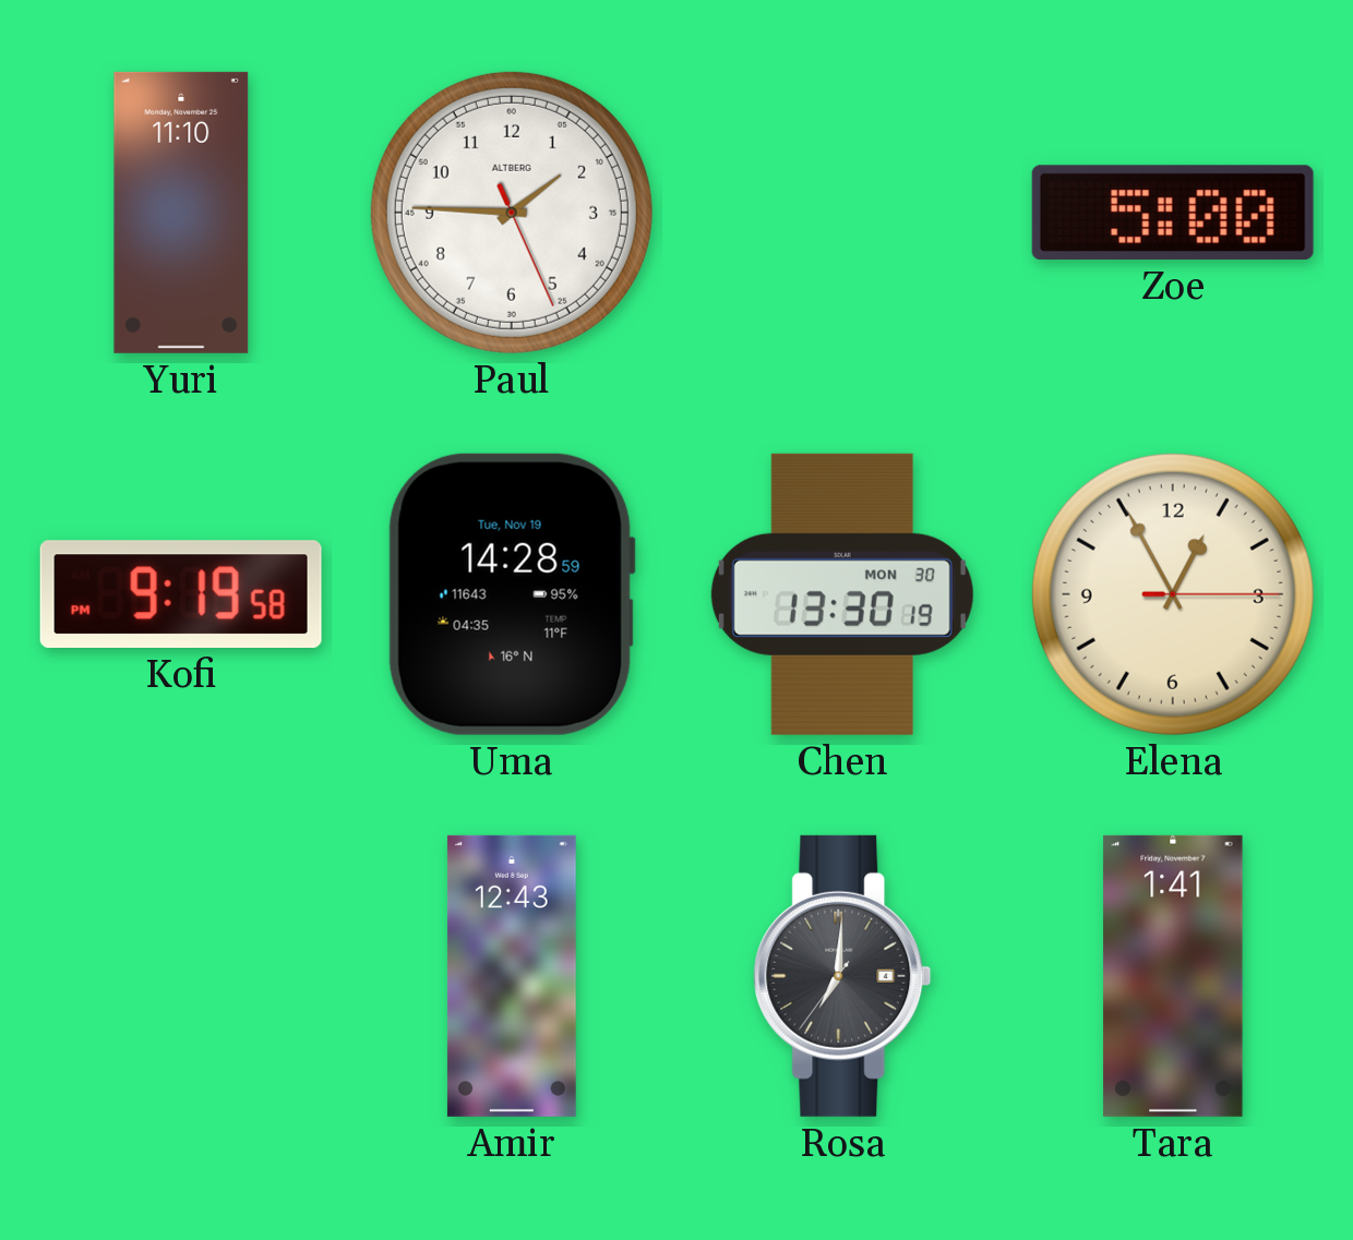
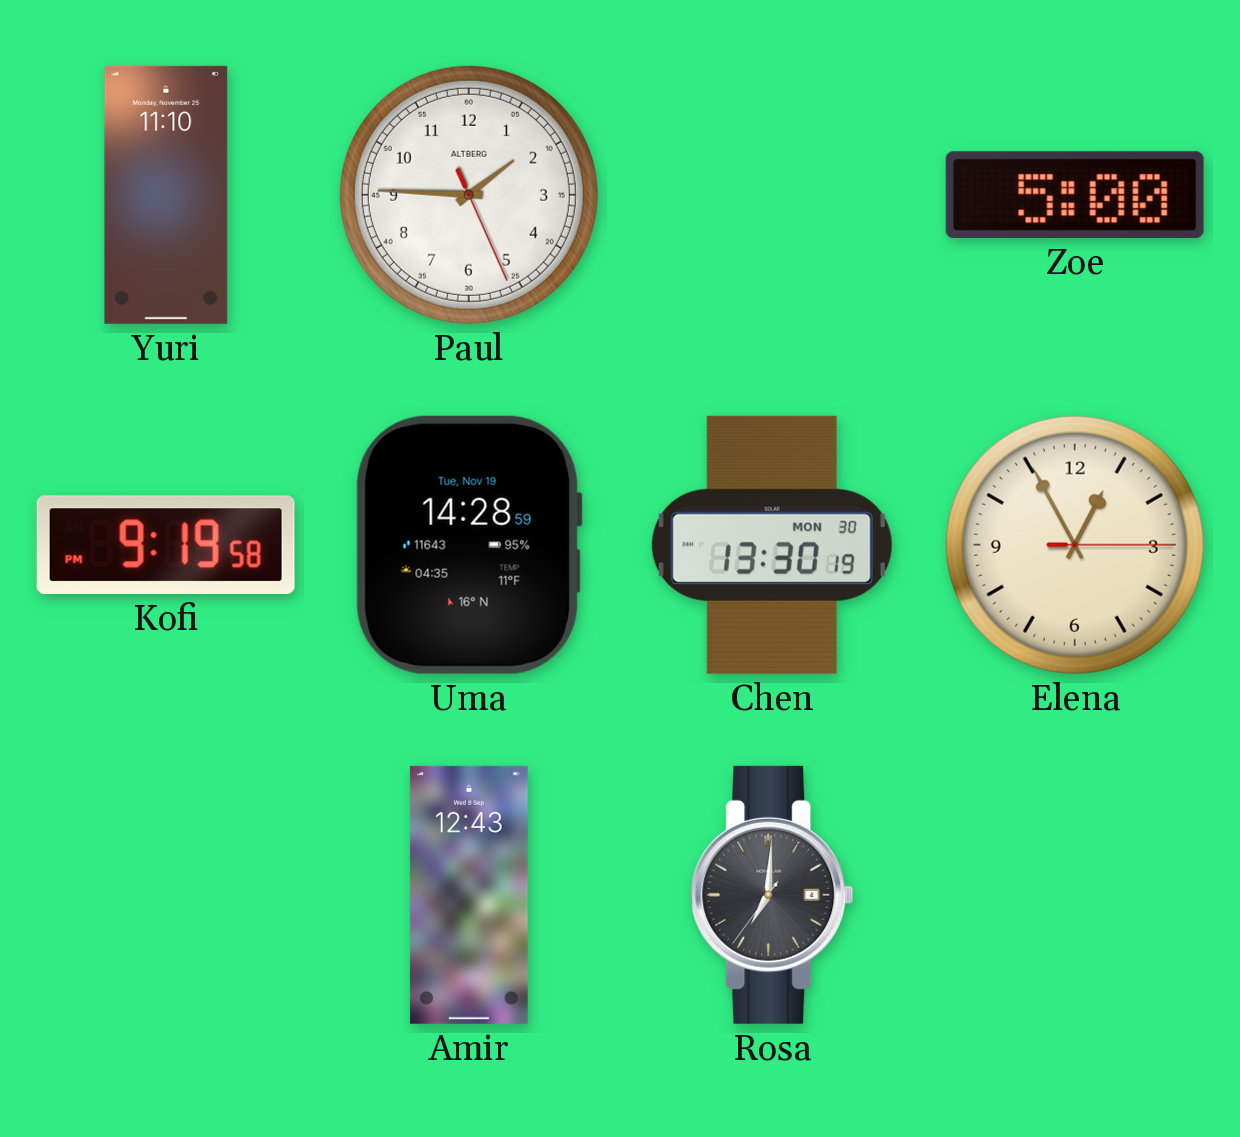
Tara: 1:41 -> none
